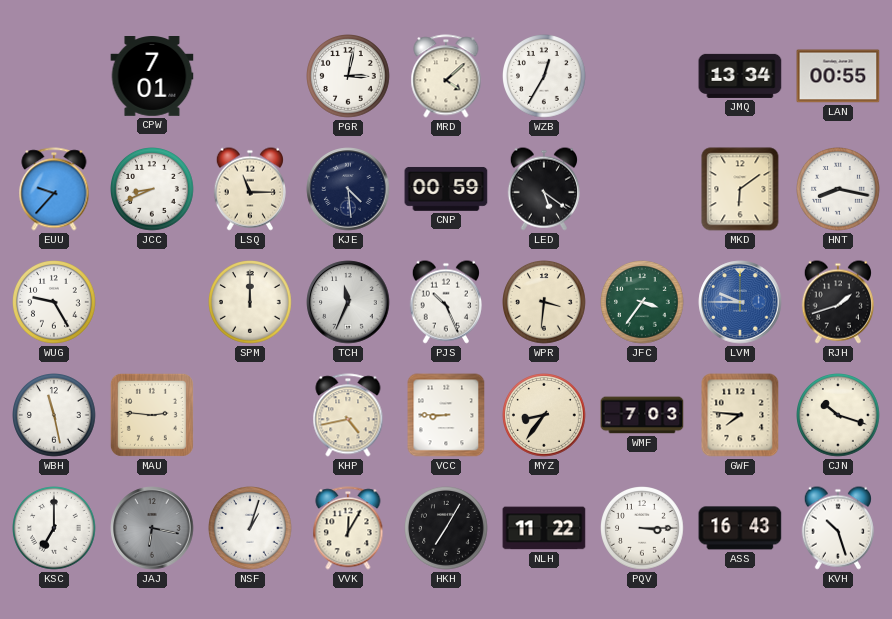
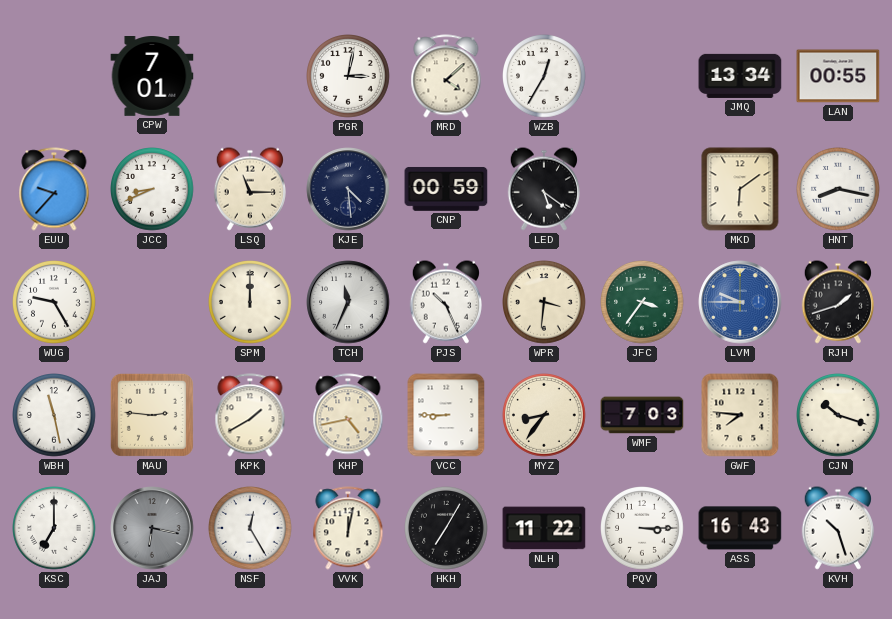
KPK: none -> 1:40
NSF: 1:03 -> 12:25
VVK: 12:05 -> 12:02
